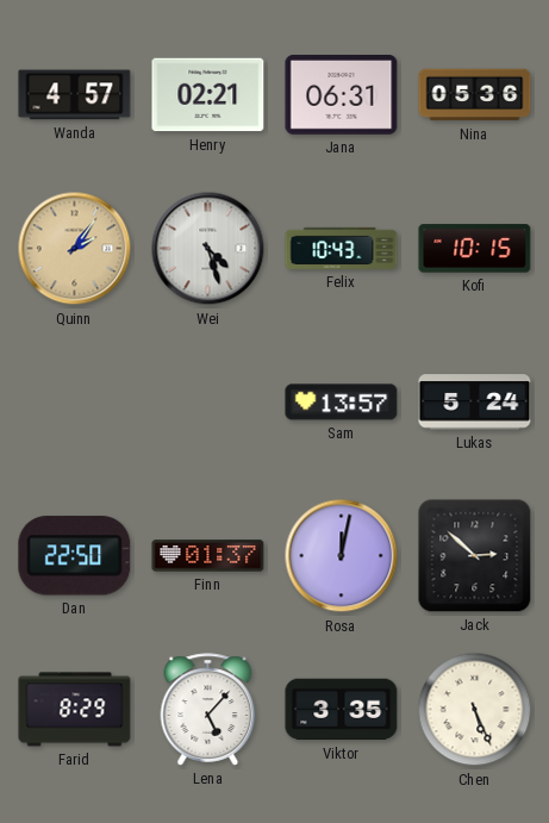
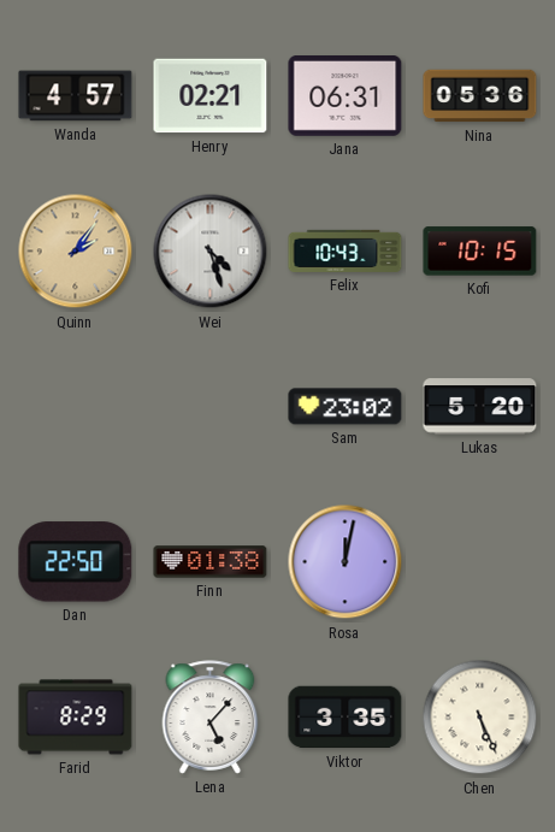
Sam: 13:57 -> 23:02
Lukas: 5:24 -> 5:20
Finn: 01:37 -> 01:38
Jack: 2:52 -> none
